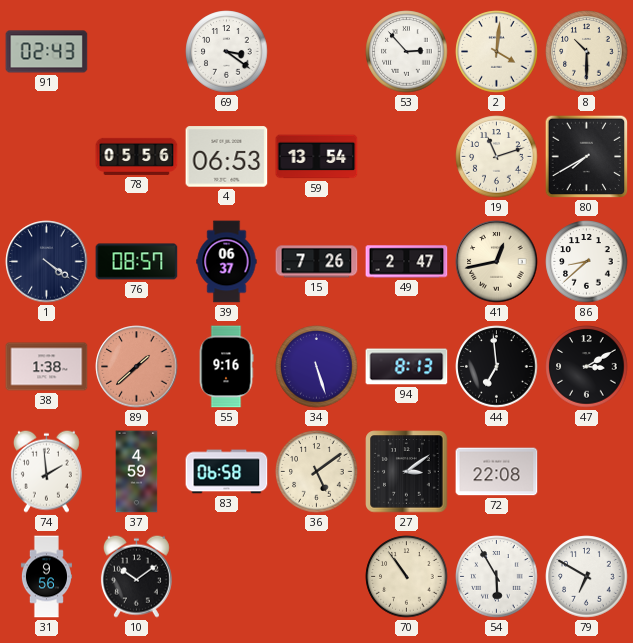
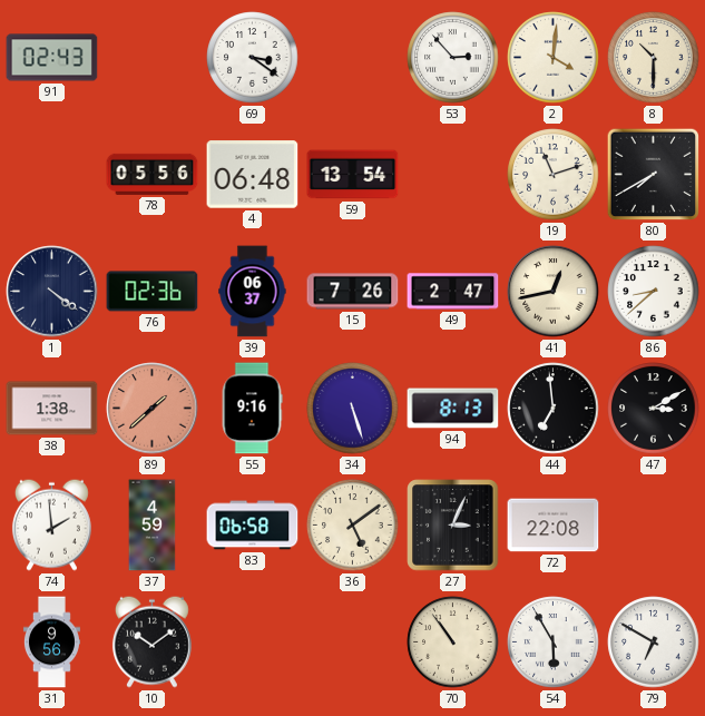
4: 06:53 -> 06:48
76: 08:57 -> 02:36
27: 3:09 -> 3:04
